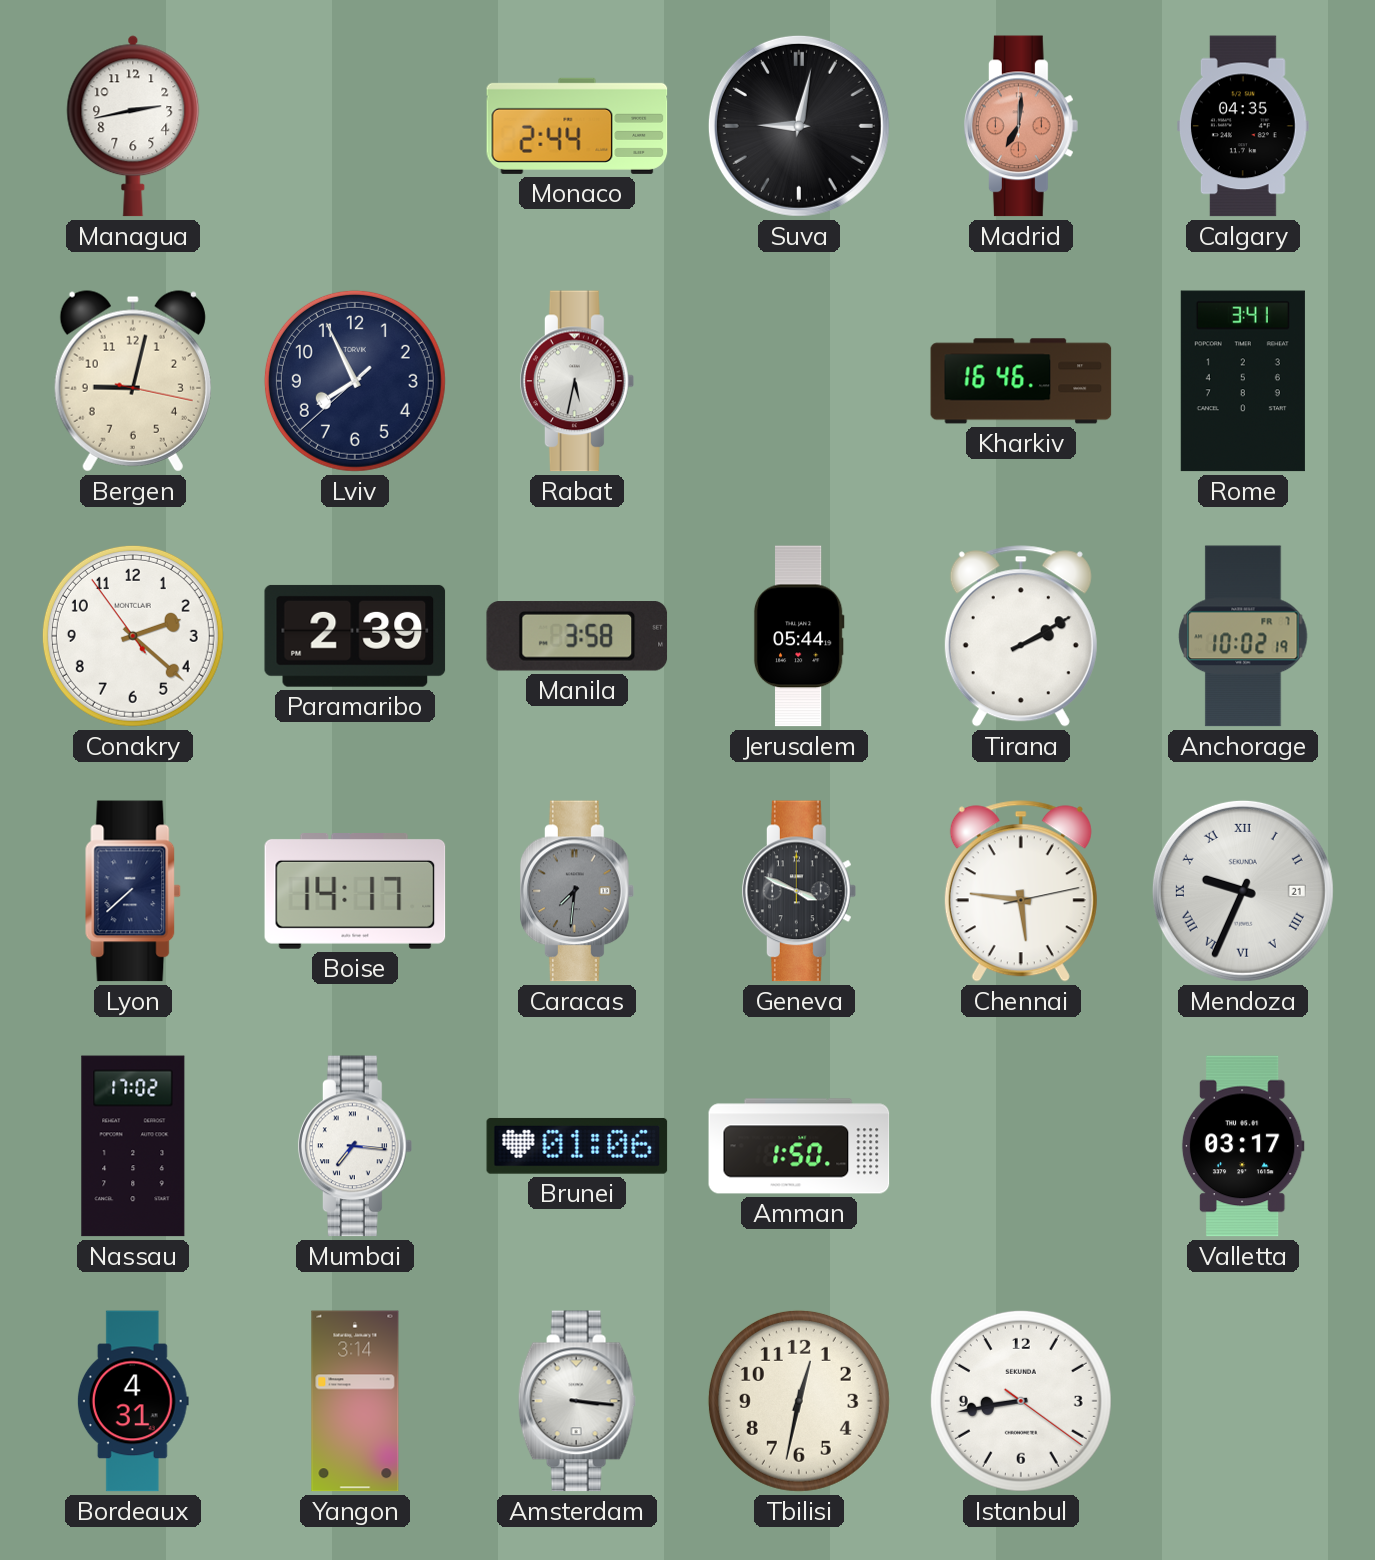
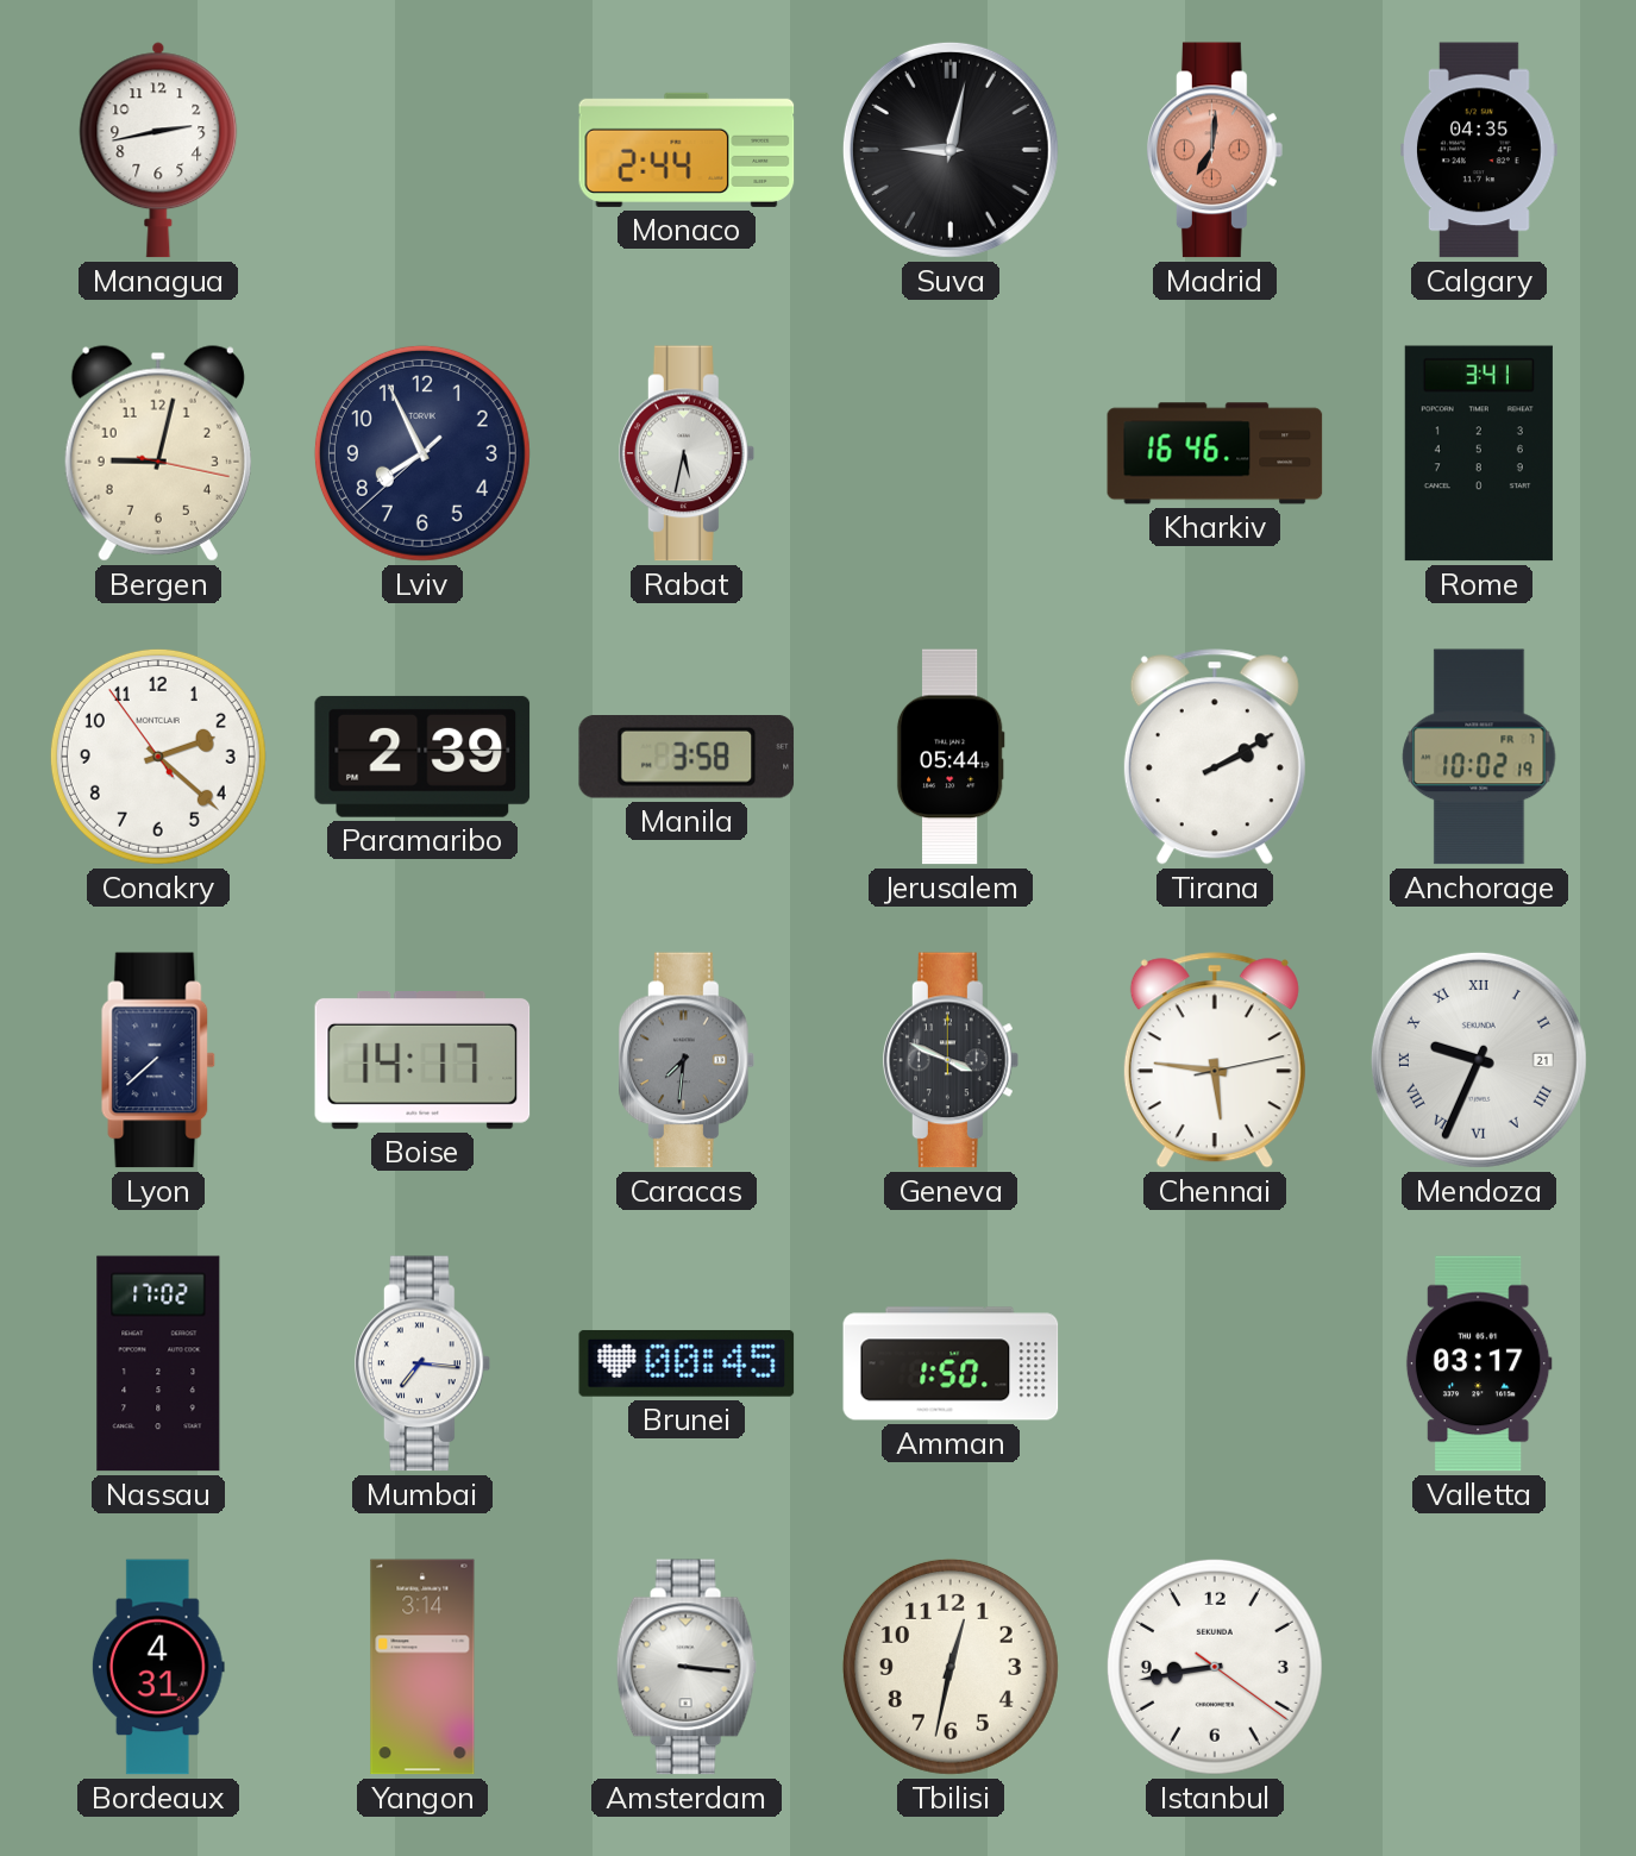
Brunei: 01:06 -> 00:45
